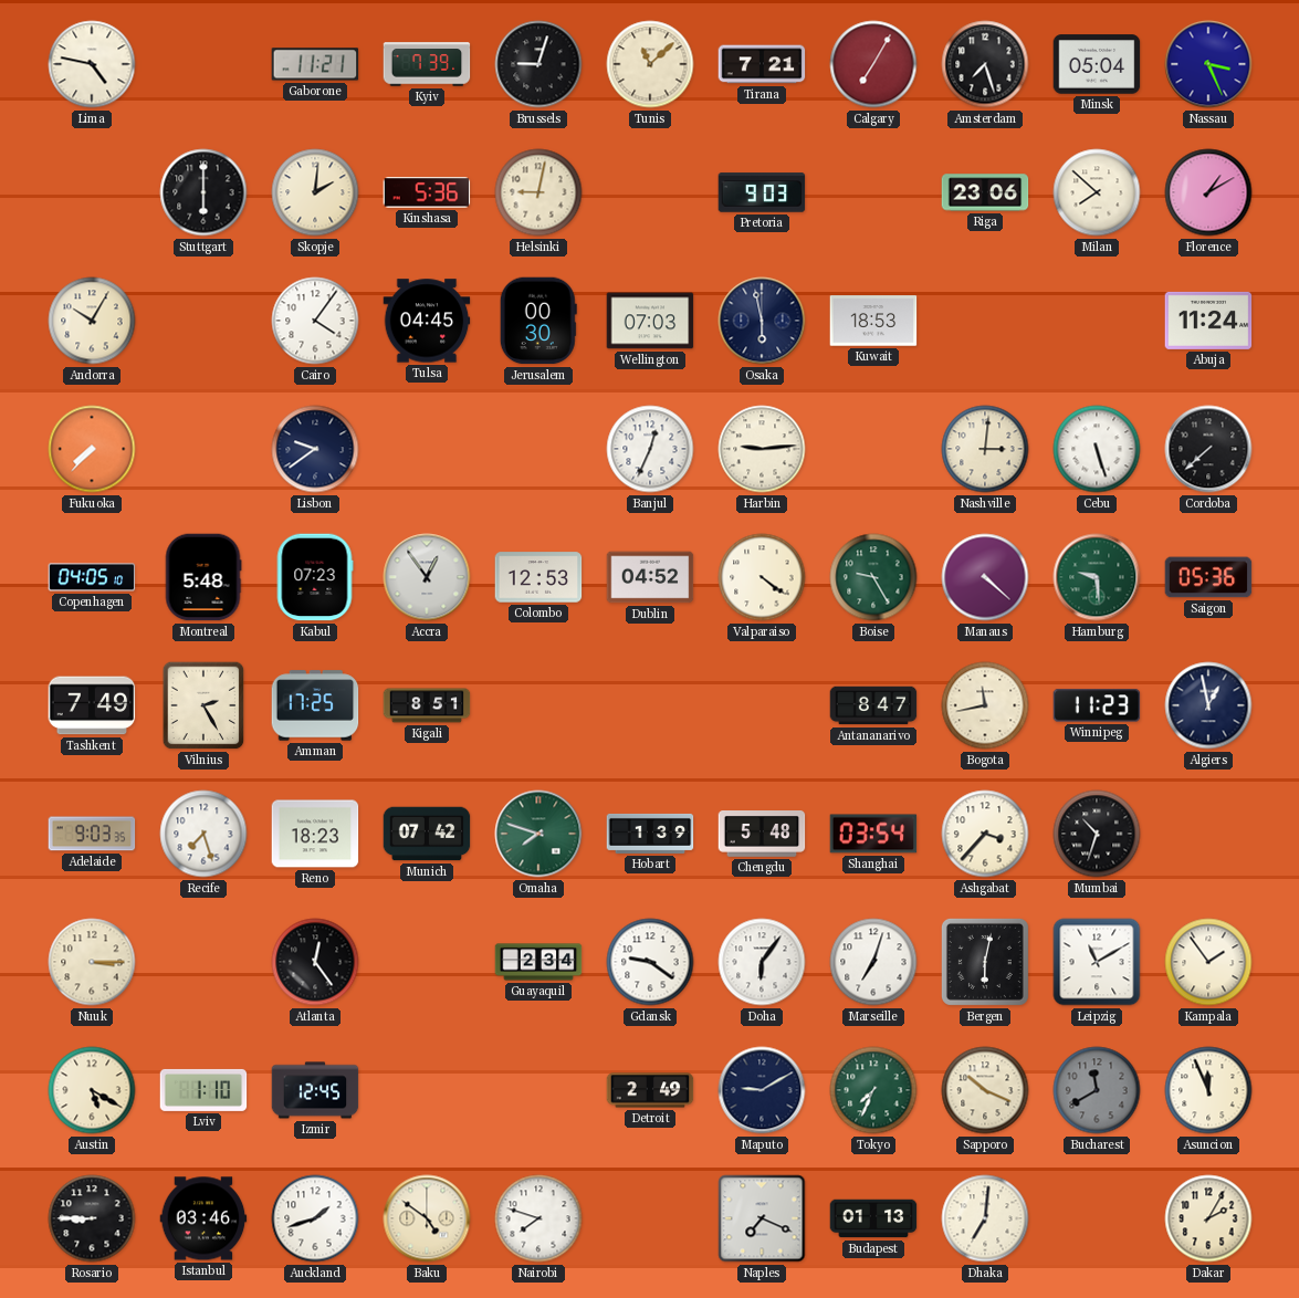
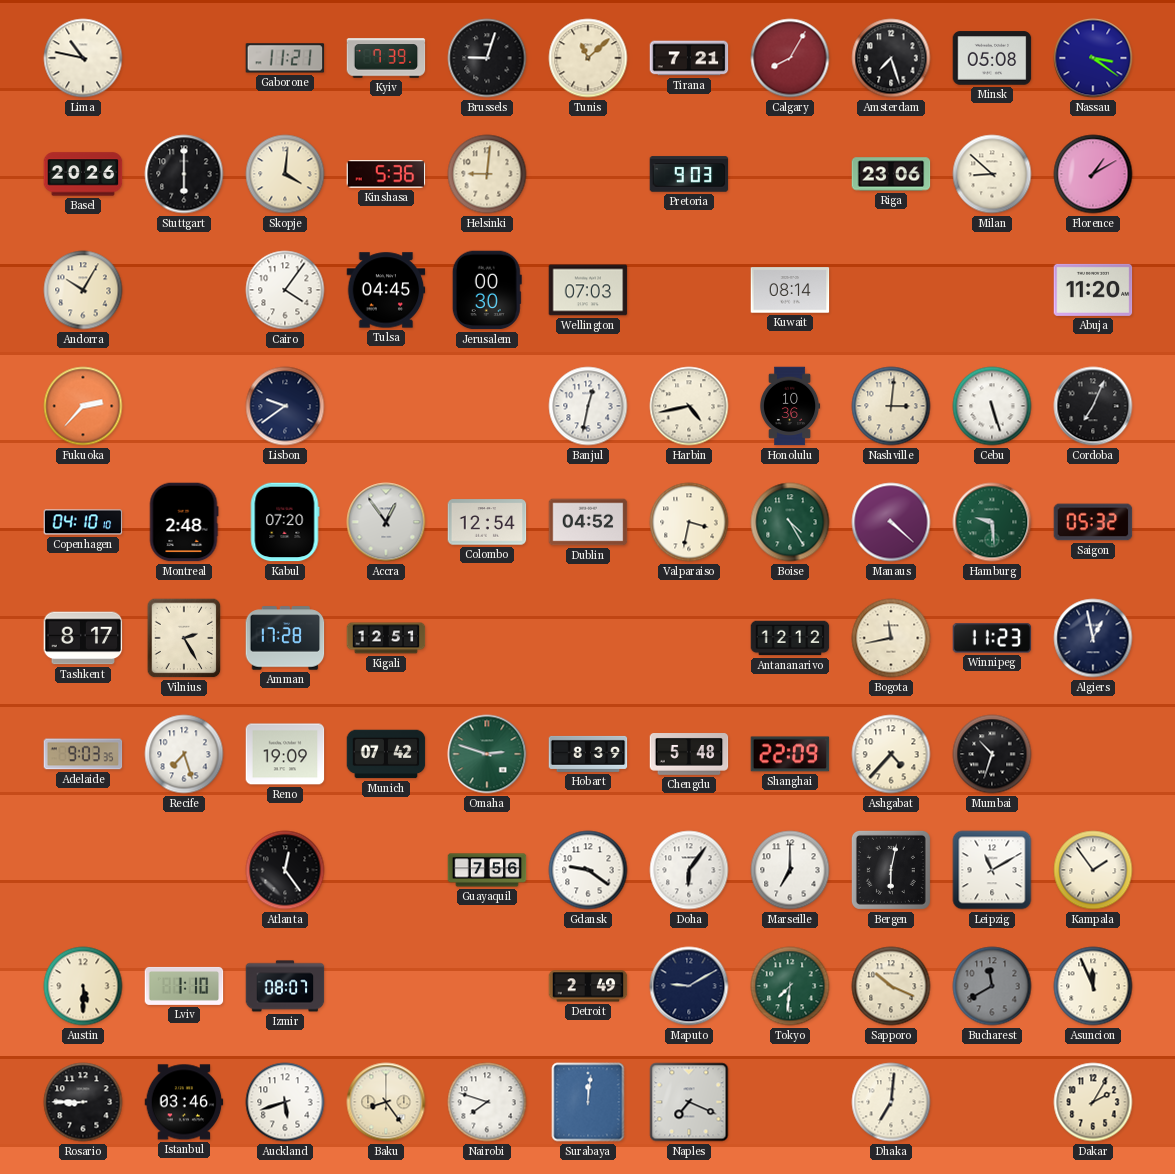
Lima: 4:47 -> 10:47
Calgary: 7:05 -> 8:05
Minsk: 05:04 -> 05:08
Nassau: 3:26 -> 3:21
Basel: none -> 20:26
Skopje: 2:01 -> 4:01
Helsinki: 9:02 -> 9:01
Milan: 7:52 -> 8:52
Osaka: 5:58 -> none
Kuwait: 18:53 -> 08:14
Abuja: 11:24 -> 11:20
Fukuoka: 7:37 -> 2:37
Banjul: 12:34 -> 12:32
Harbin: 9:14 -> 4:43
Honolulu: none -> 10:36
Cordoba: 7:38 -> 7:04
Copenhagen: 04:05 -> 04:10
Montreal: 5:48 -> 2:48
Kabul: 07:23 -> 07:20
Colombo: 12:53 -> 12:54
Valparaiso: 4:21 -> 3:32
Boise: 9:25 -> 4:25
Saigon: 05:36 -> 05:32
Tashkent: 7:49 -> 8:17
Amman: 17:25 -> 17:28
Kigali: 8:51 -> 12:51
Antananarivo: 8:47 -> 12:12
Reno: 18:23 -> 19:09
Omaha: 7:48 -> 2:48
Hobart: 1:39 -> 8:39
Shanghai: 03:54 -> 22:09
Ashgabat: 3:37 -> 4:37
Nuuk: 3:15 -> none
Guayaquil: 2:34 -> 7:56
Marseille: 7:03 -> 7:00
Austin: 5:20 -> 5:30
Izmir: 12:45 -> 08:07
Tokyo: 7:34 -> 7:31
Auckland: 1:42 -> 5:42
Baku: 4:51 -> 8:24
Surabaya: none -> 12:01
Budapest: 01:13 -> none
